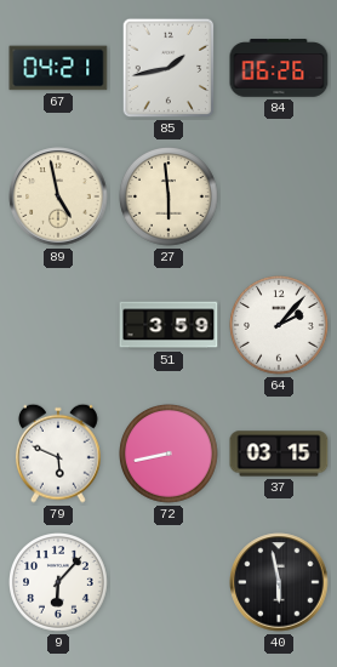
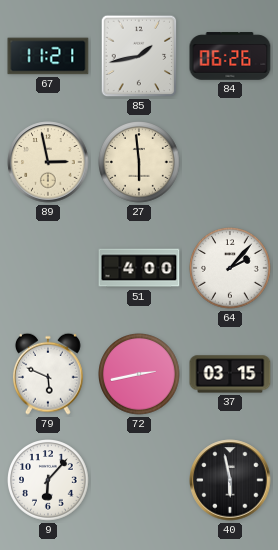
67: 04:21 -> 11:21
89: 4:58 -> 2:58
51: 3:59 -> 4:00
72: 8:43 -> 2:43
